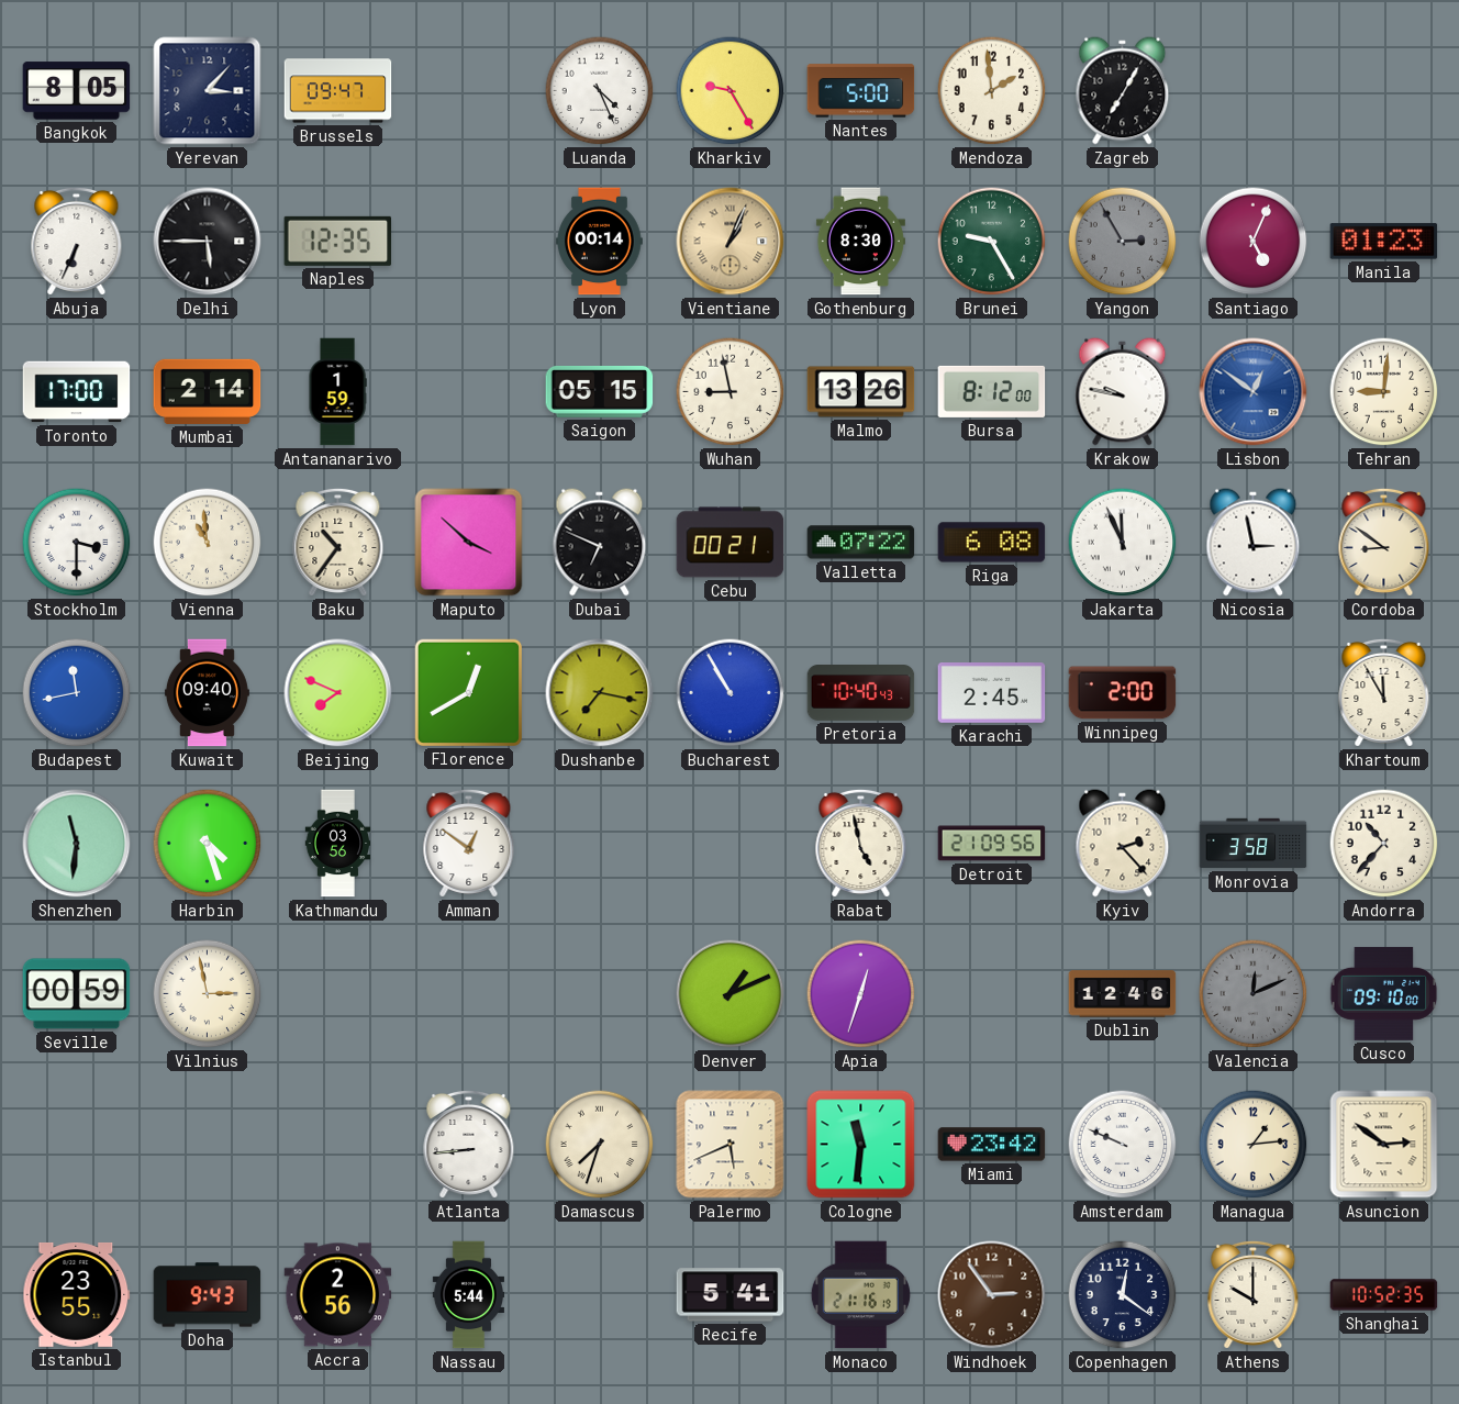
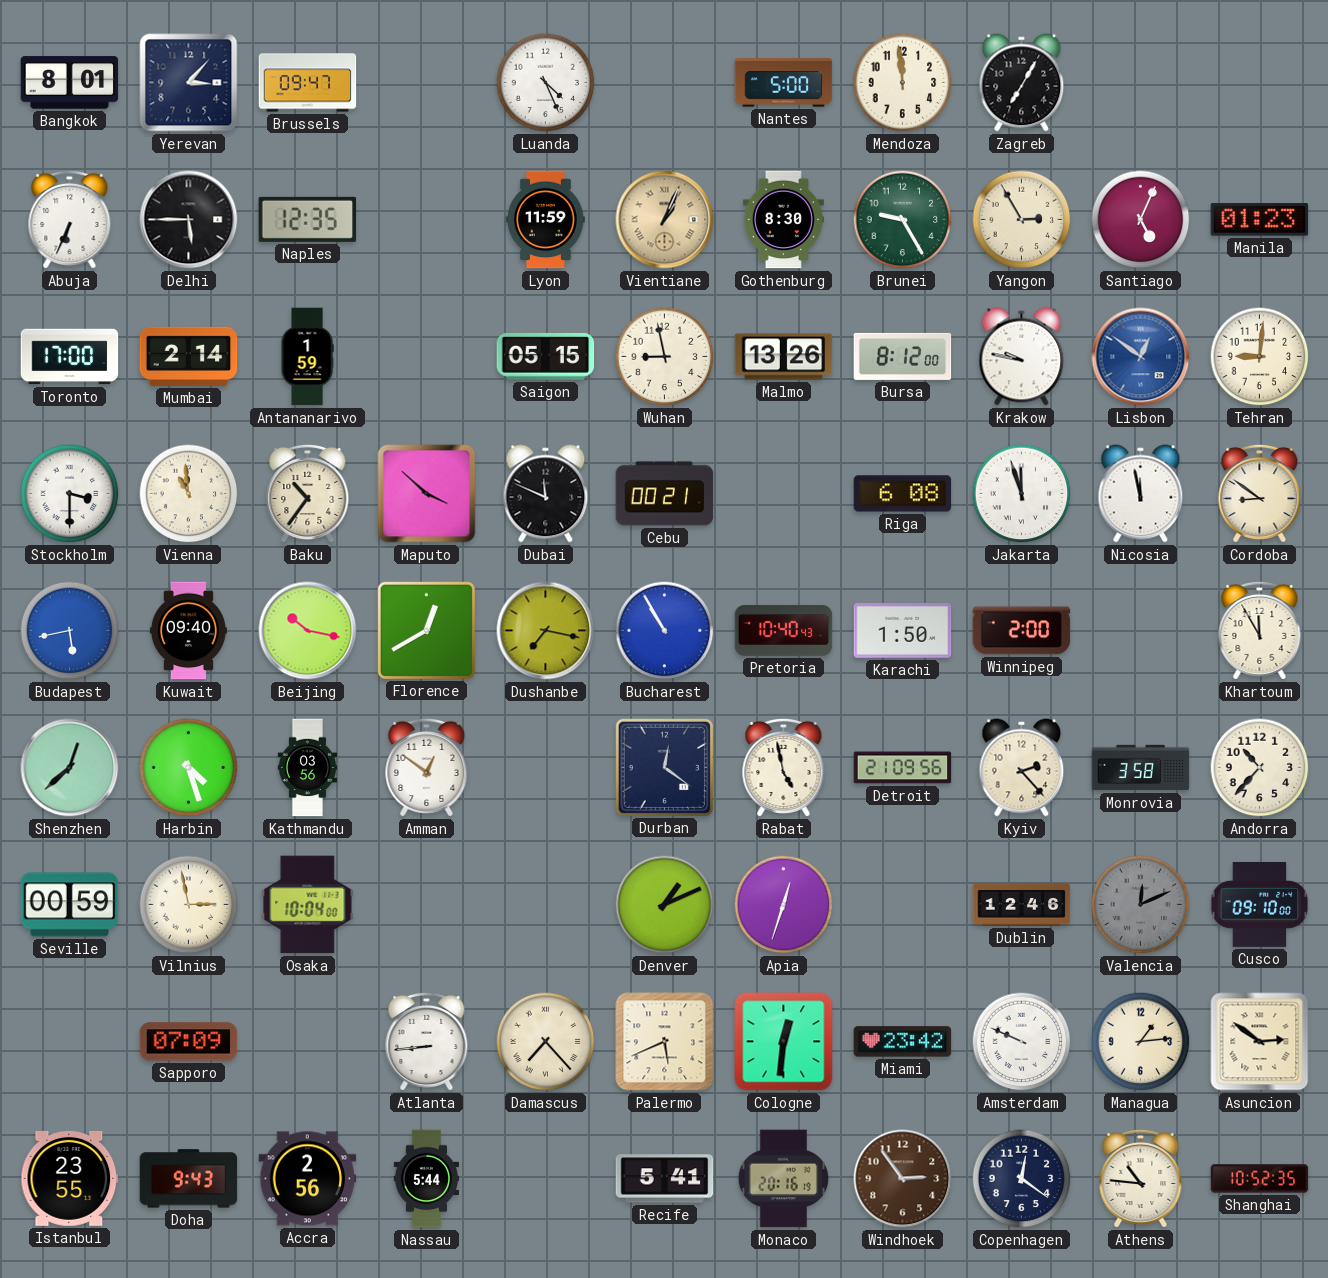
Bangkok: 8:05 -> 8:01
Kharkiv: 9:25 -> none
Mendoza: 1:59 -> 11:59
Lyon: 00:14 -> 11:59
Yangon dial: grey -> cream
Dubai: 6:49 -> 11:49
Valletta: 07:22 -> none
Jakarta: 11:56 -> 11:57
Nicosia: 2:58 -> 11:58
Budapest: 11:43 -> 5:43
Beijing: 7:49 -> 10:17
Karachi: 2:45 -> 1:50
Shenzhen: 11:31 -> 12:38
Durban: none -> 12:21
Osaka: none -> 10:04
Sapporo: none -> 07:09
Damascus: 7:33 -> 7:23
Cologne: 11:31 -> 12:31
Monaco: 21:16 -> 20:16
Athens: 10:00 -> 10:46
